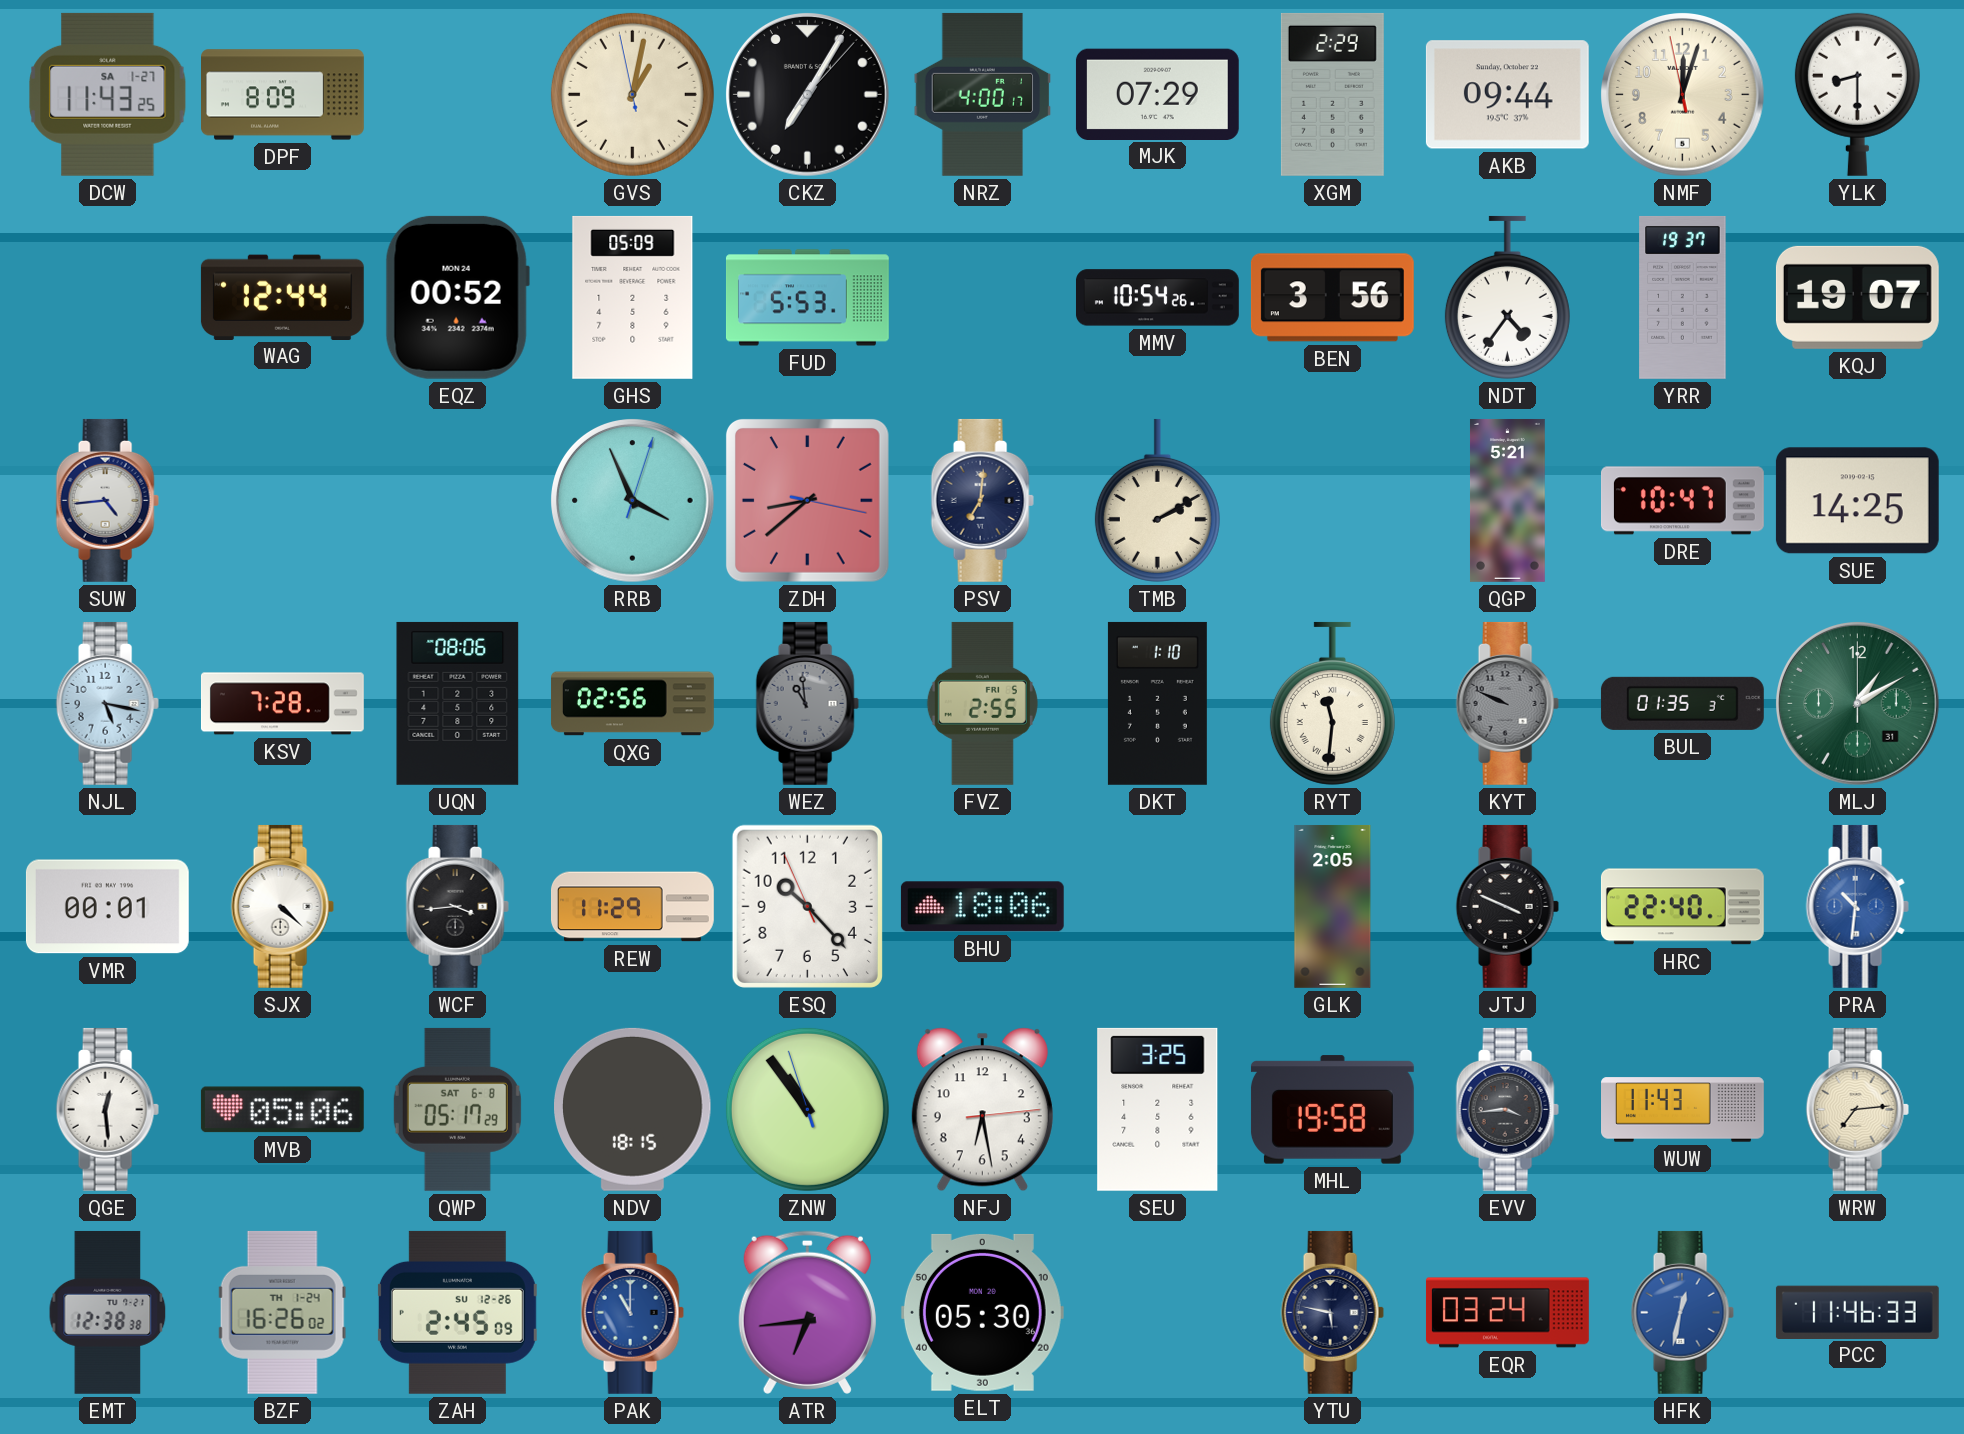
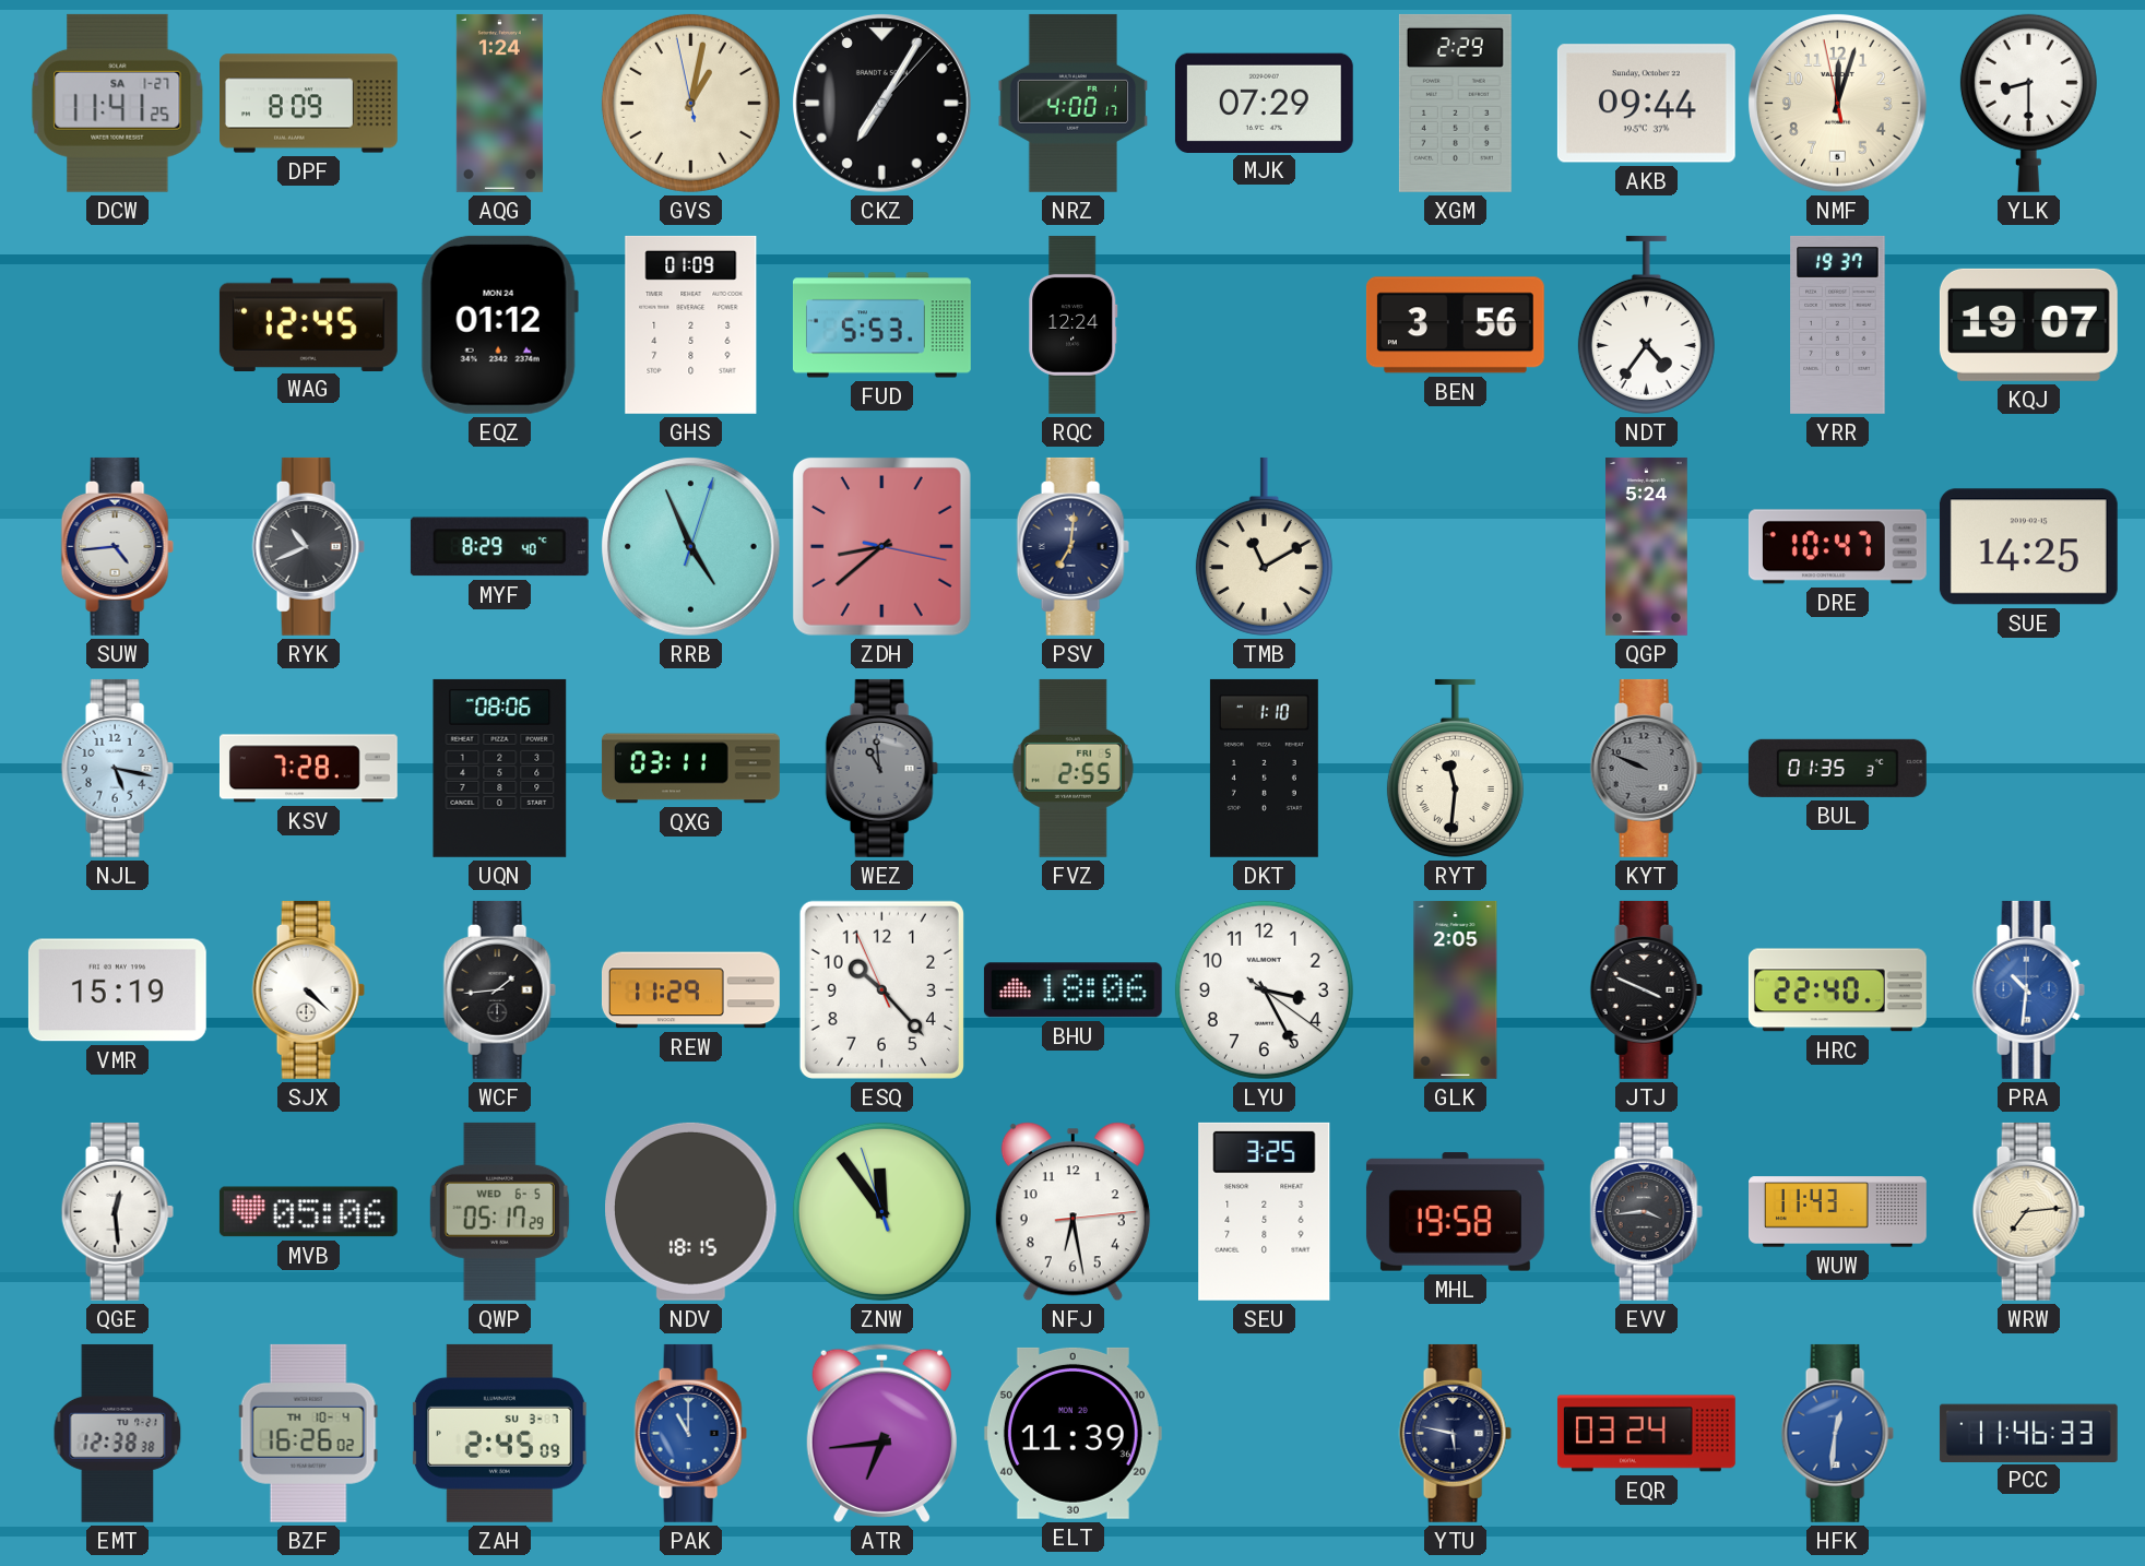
DCW: 11:43 -> 11:41
AQG: none -> 1:24
WAG: 12:44 -> 12:45
EQZ: 00:52 -> 01:12
GHS: 05:09 -> 01:09
RQC: none -> 12:24
MMV: 10:54 -> none
RYK: none -> 10:41
MYF: none -> 8:29
RRB: 3:56 -> 4:56
TMB: 2:10 -> 11:10
QGP: 5:21 -> 5:24
QXG: 02:56 -> 03:11
MLJ: 1:10 -> none
VMR: 00:01 -> 15:19
WCF: 3:44 -> 1:44
LYU: none -> 3:25
QWP date: SAT 6-8 -> WED 6-5
ZNW: 10:53 -> 11:53
BZF date: TH 1-24 -> TH 10-4
ZAH date: SU 12-26 -> SU 3-7
ELT: 05:30 -> 11:39
HFK: 12:32 -> 12:31
